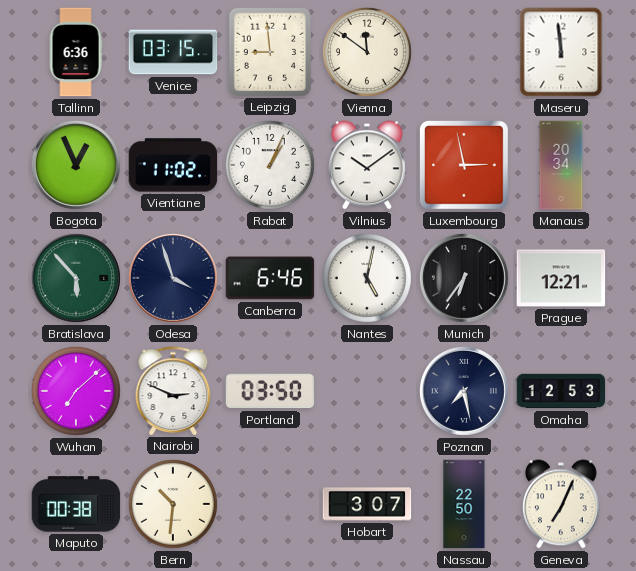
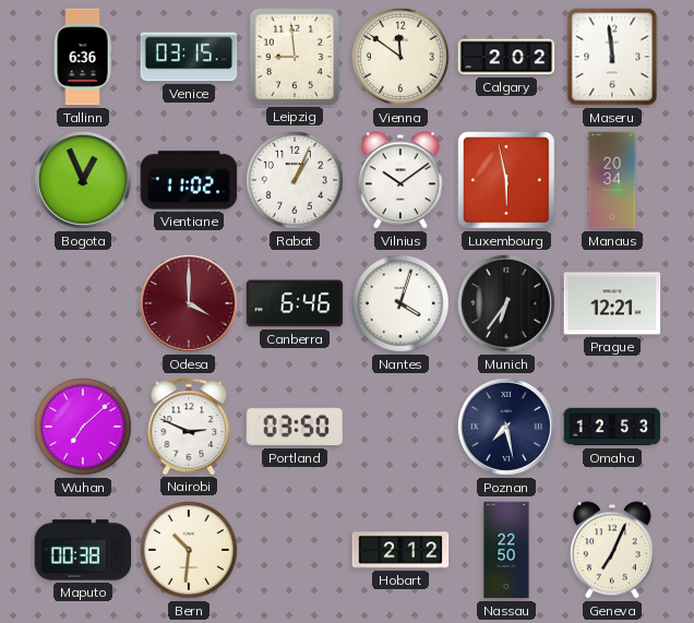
Calgary: none -> 2:02
Luxembourg: 2:58 -> 5:58
Bratislava: 5:53 -> none
Odesa: 3:57 -> 4:00
Odesa dial: navy -> burgundy
Nantes: 5:02 -> 4:03
Hobart: 3:07 -> 2:12
